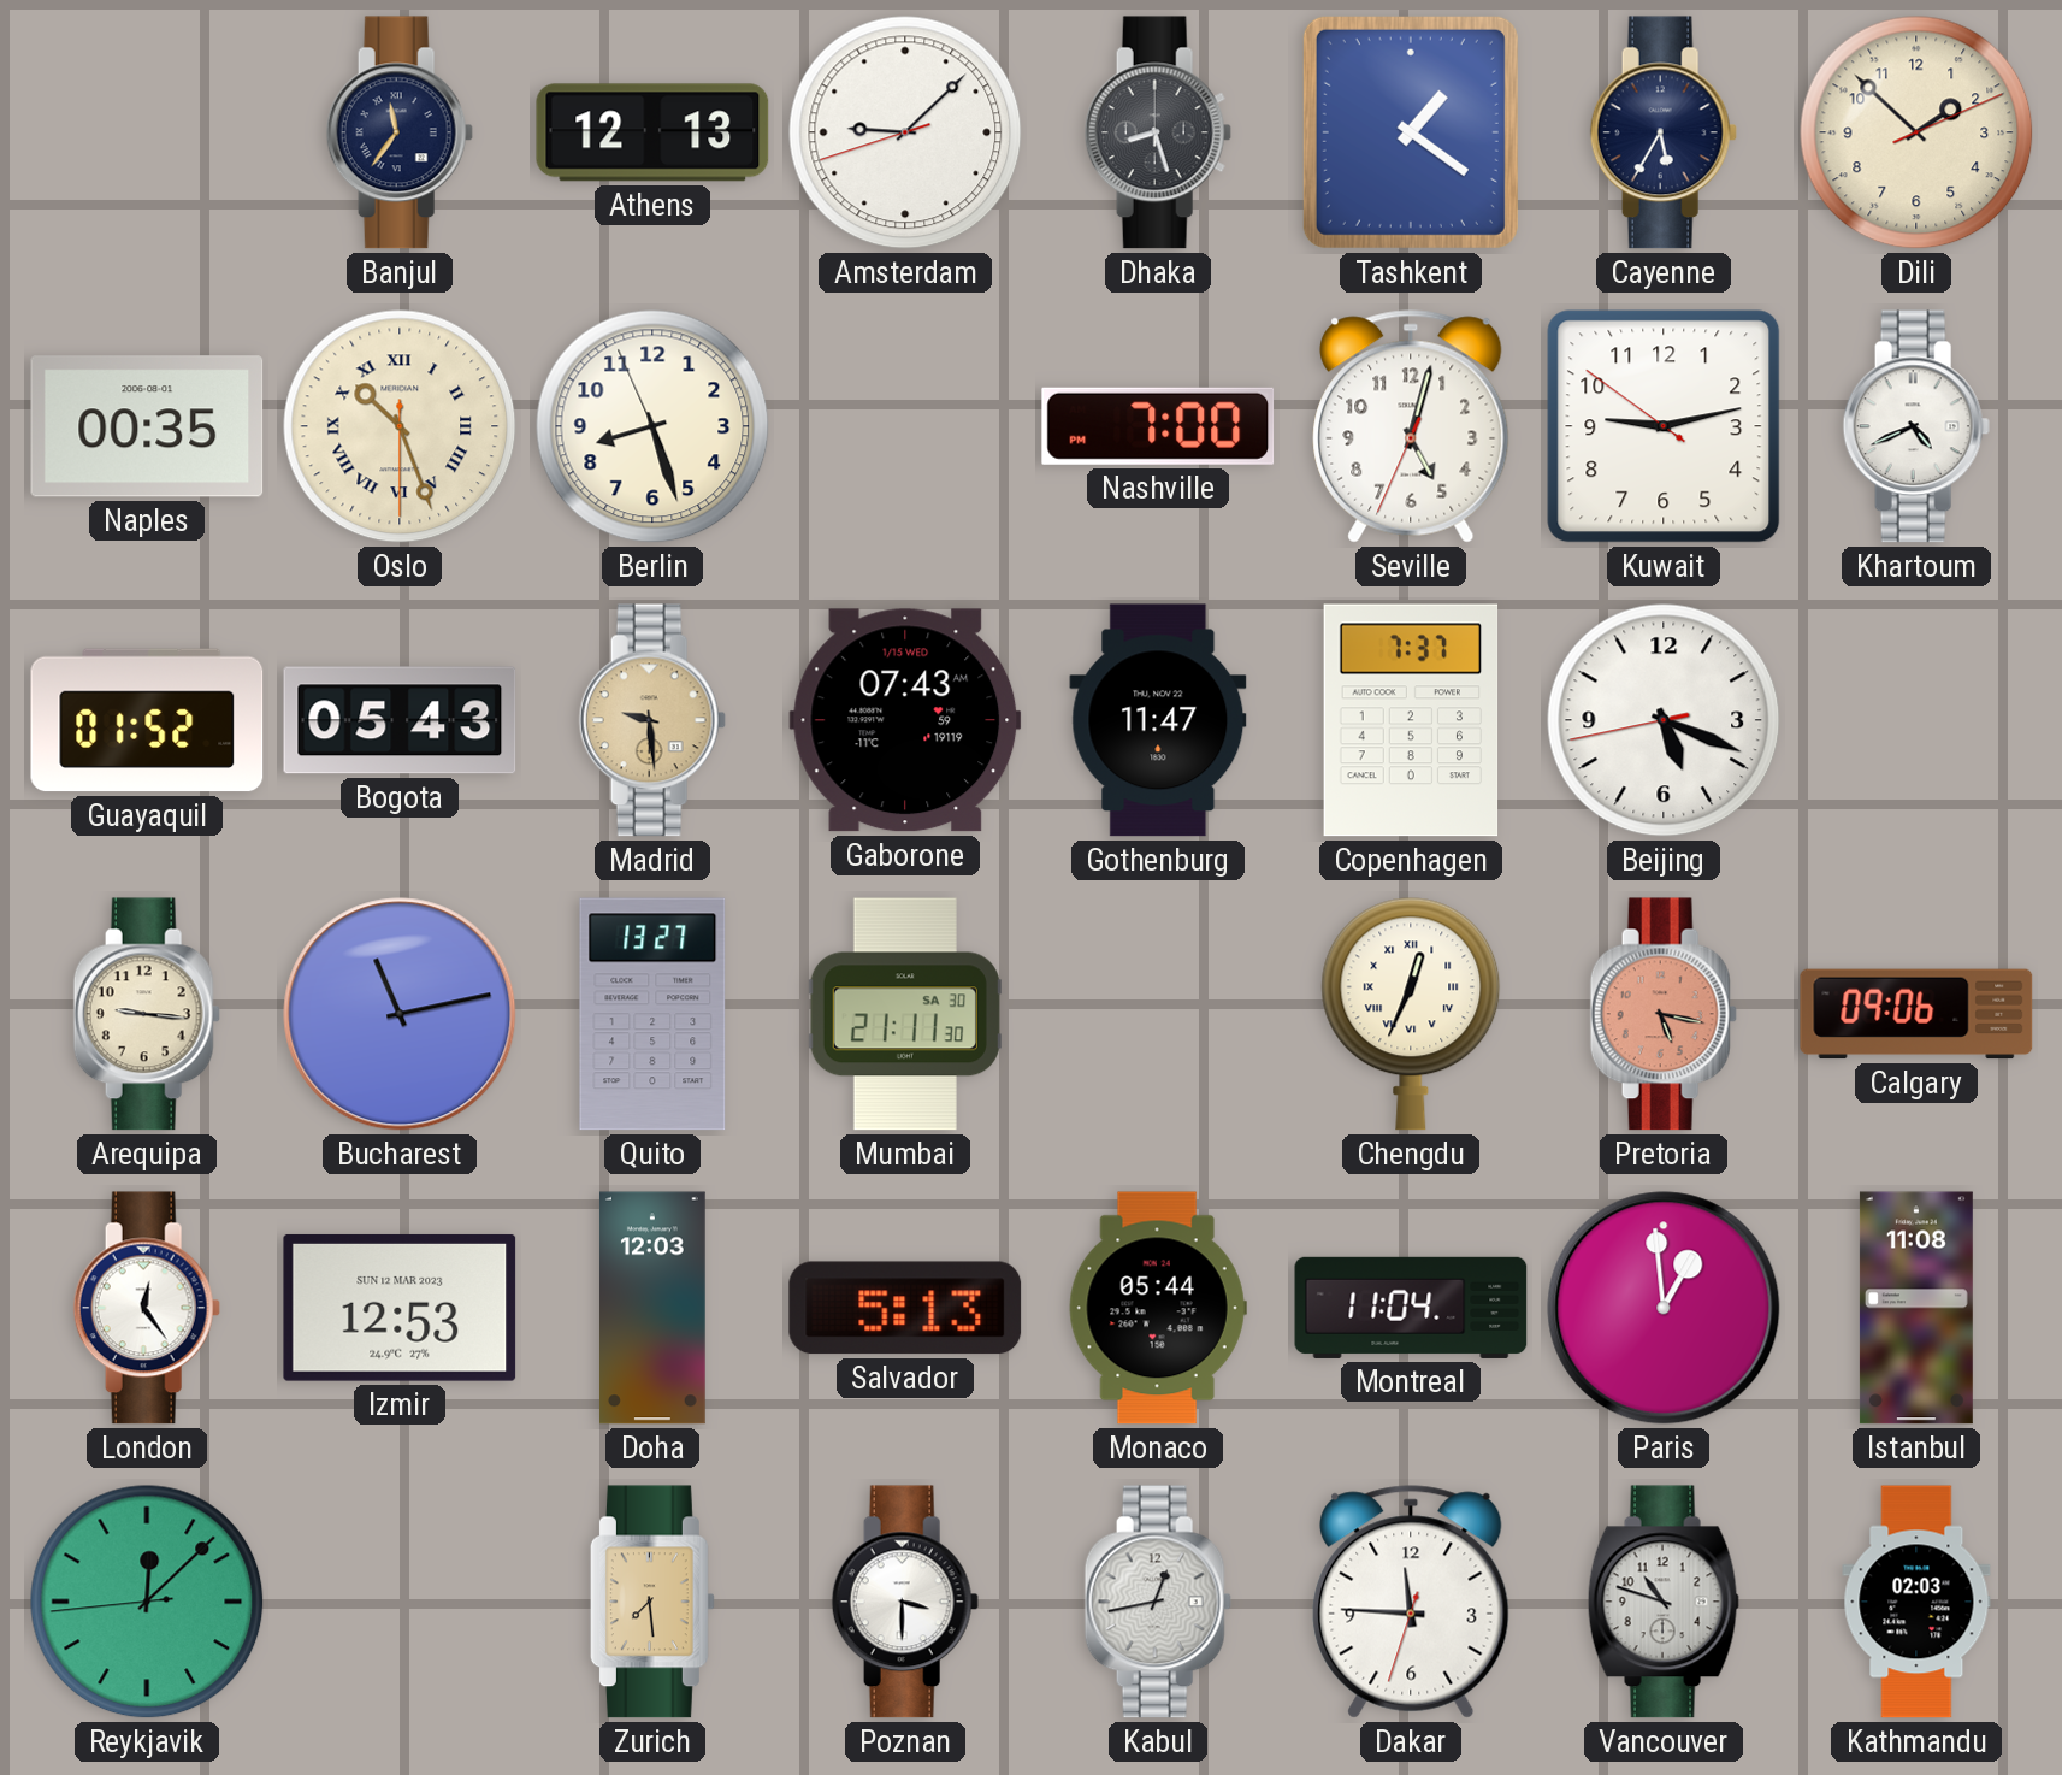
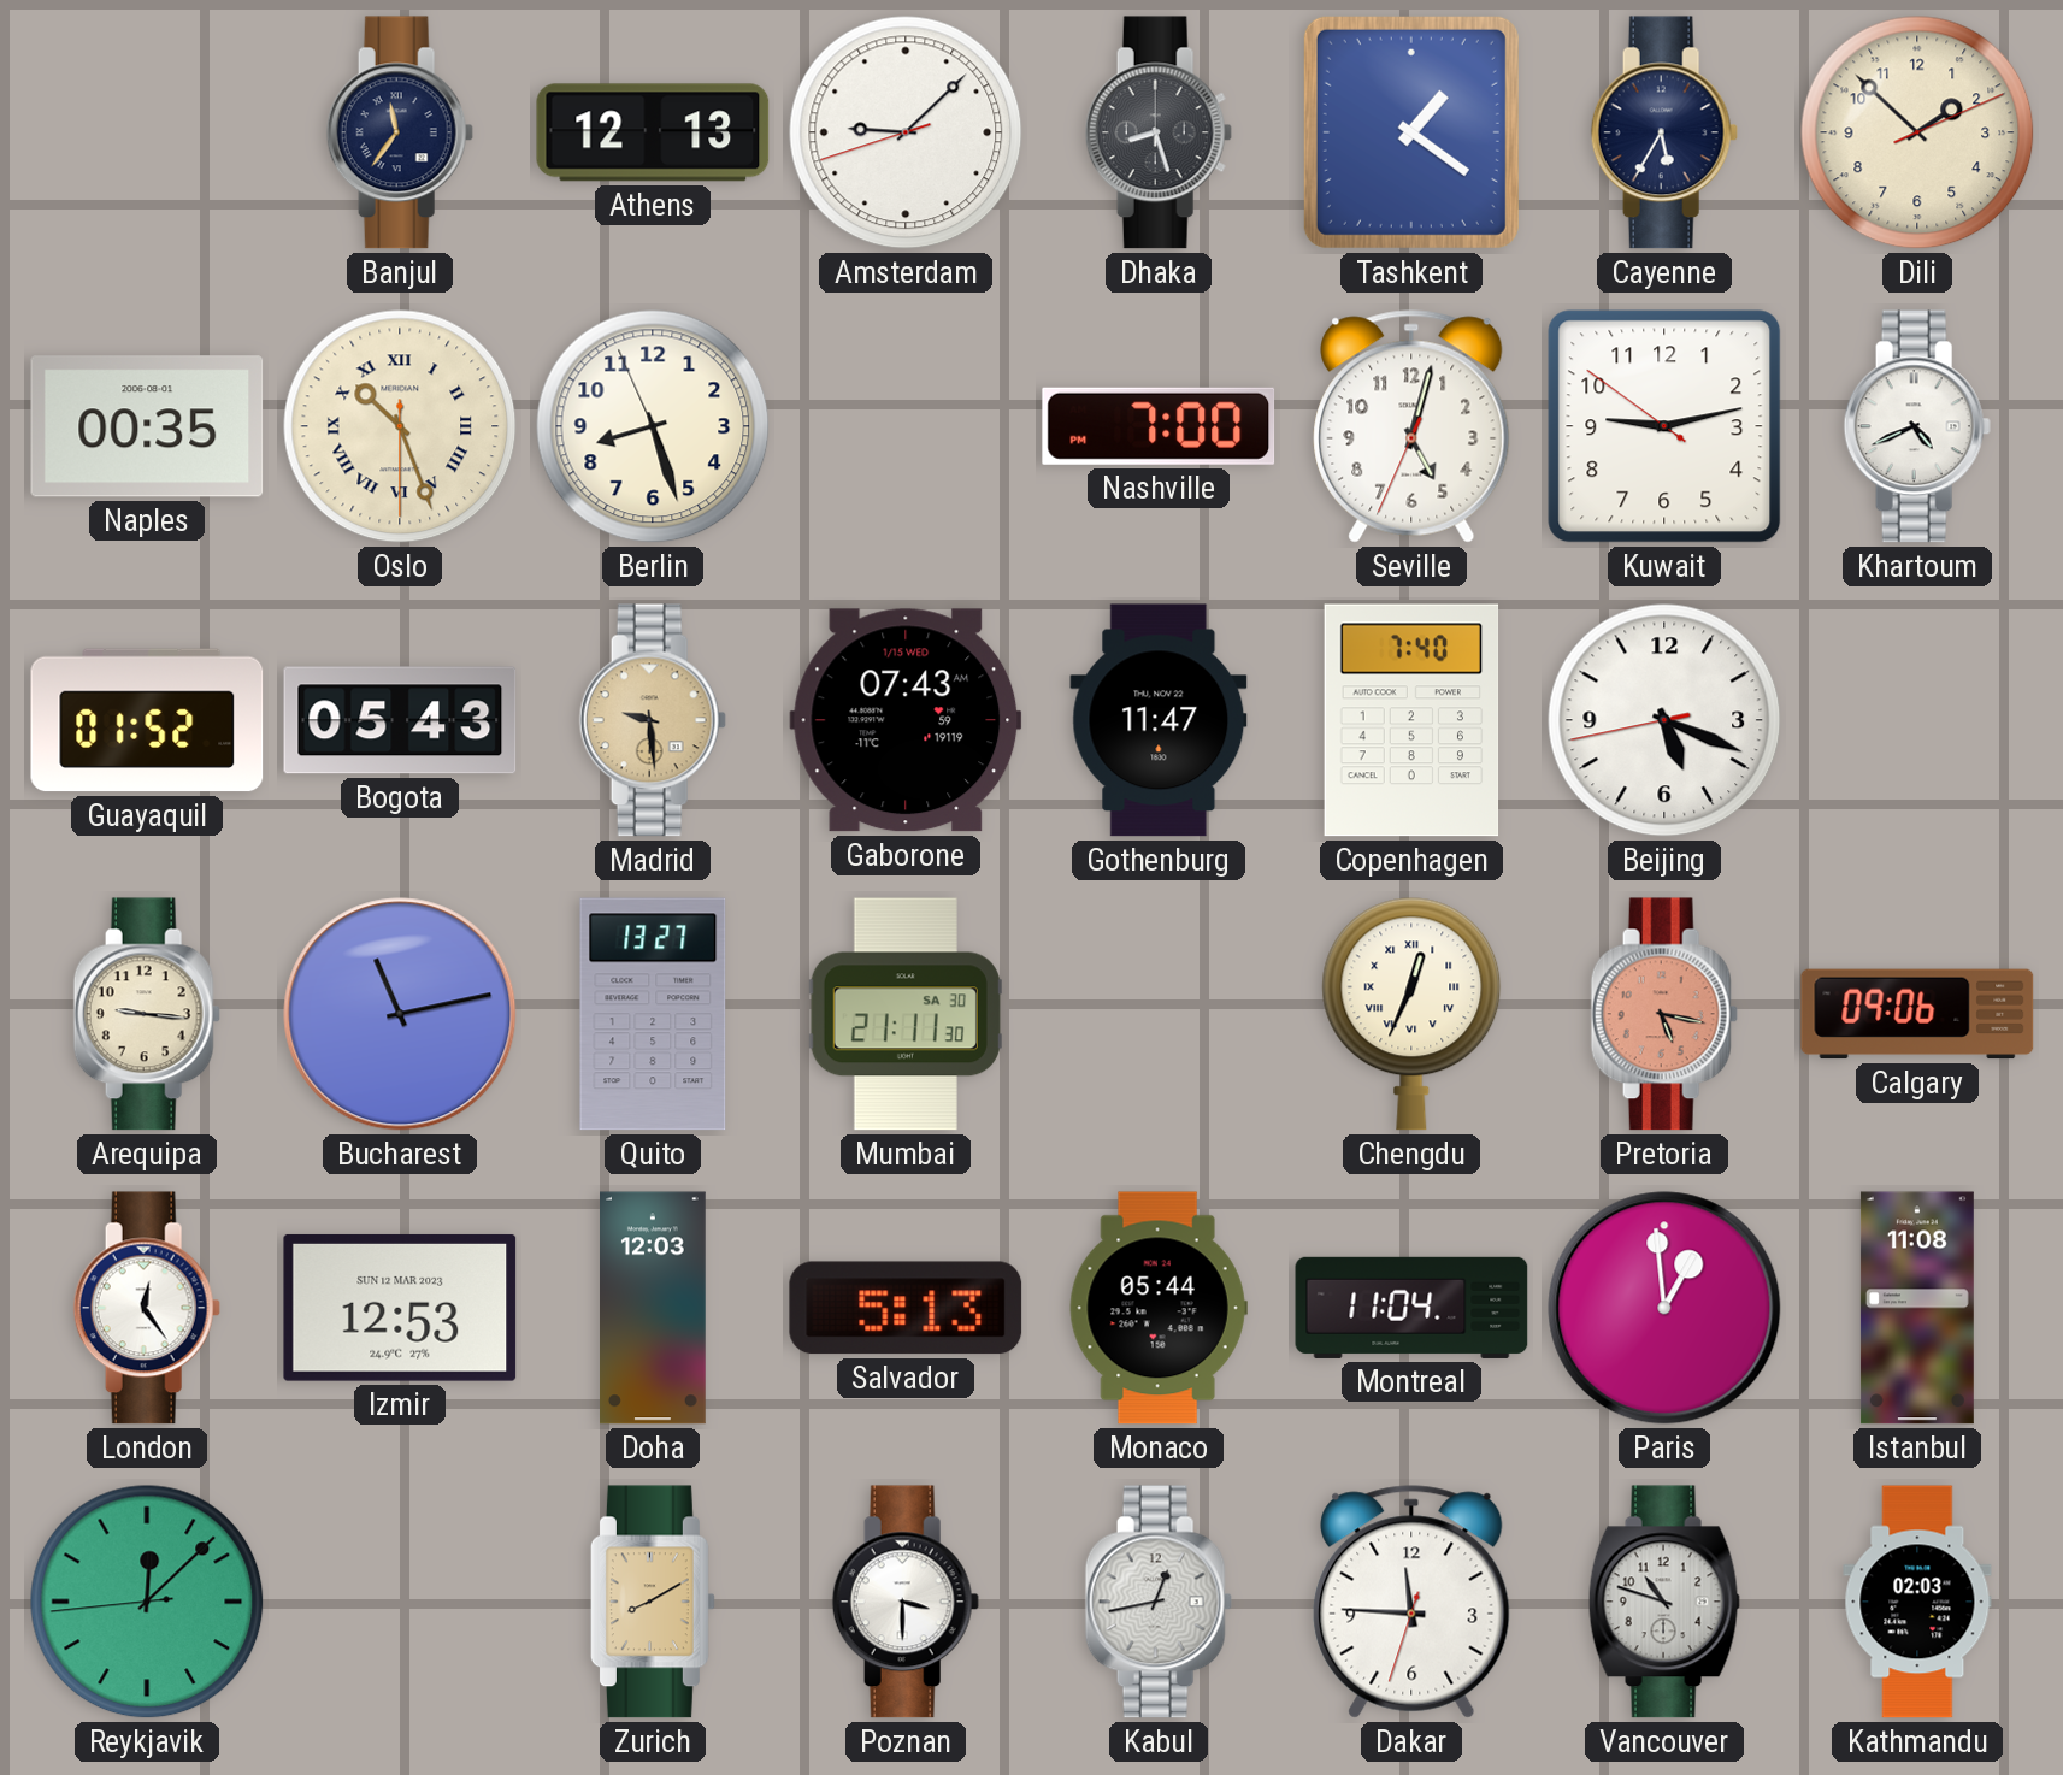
Copenhagen: 7:37 -> 7:40
Zurich: 7:29 -> 8:10
